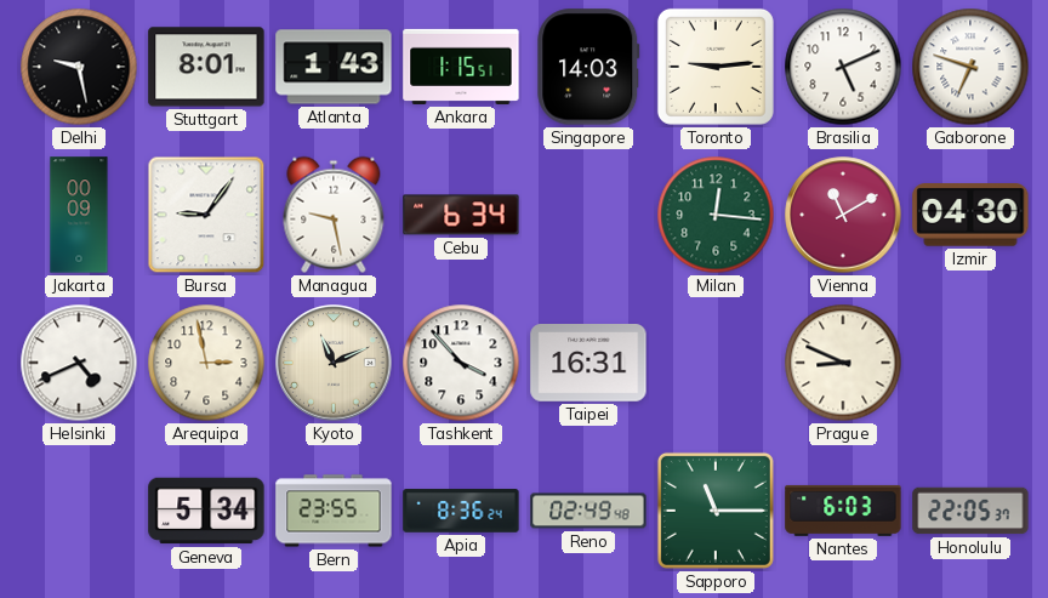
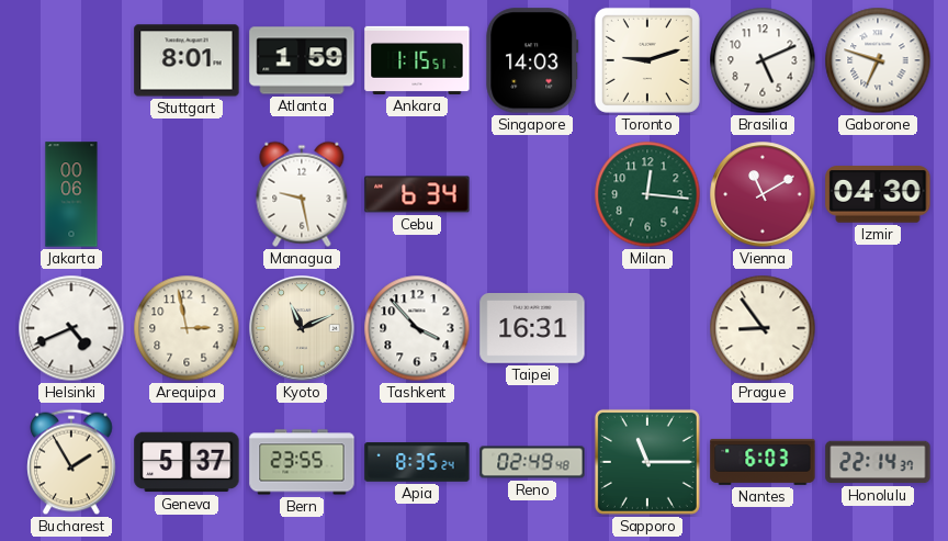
Delhi: 9:28 -> none
Atlanta: 1:43 -> 1:59
Toronto: 9:14 -> 9:12
Jakarta: 00:09 -> 00:06
Bursa: 9:06 -> none
Prague: 8:49 -> 8:54
Bucharest: none -> 1:55
Geneva: 5:34 -> 5:37
Apia: 8:36 -> 8:35
Honolulu: 22:05 -> 22:14
